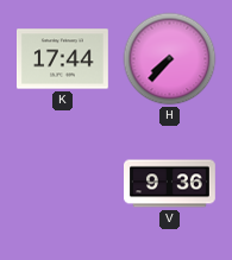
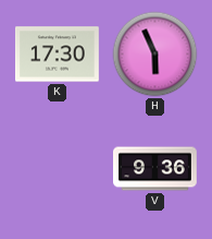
K: 17:44 -> 17:30
H: 7:37 -> 5:56
